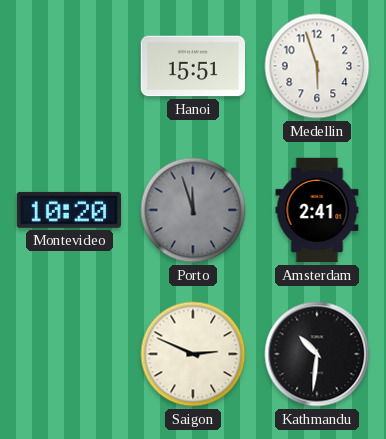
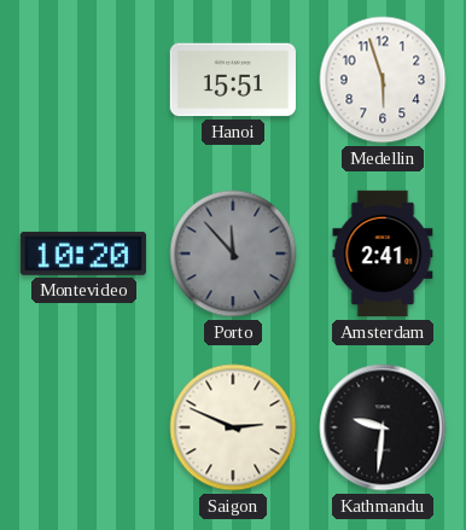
Porto: 11:57 -> 11:53
Kathmandu: 10:31 -> 9:31
